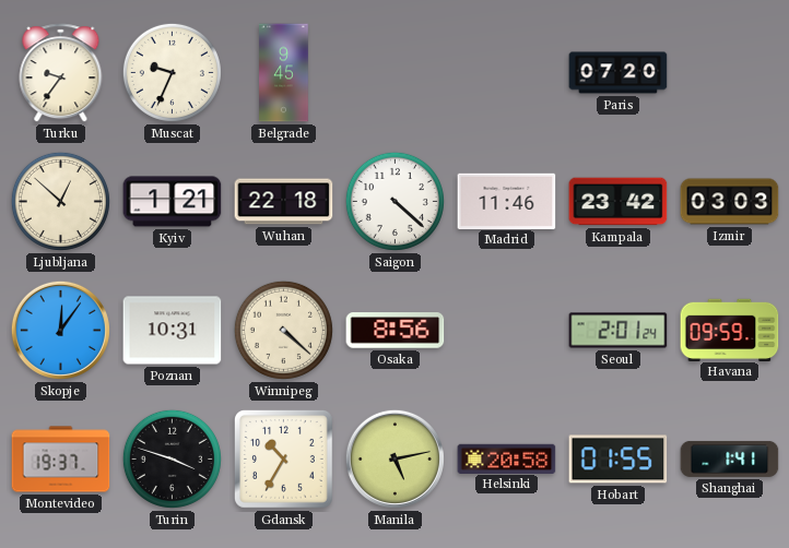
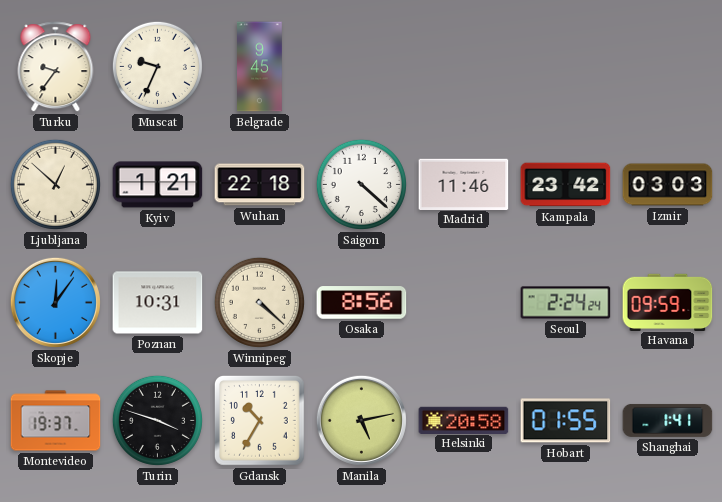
Paris: 07:20 -> none
Seoul: 2:01 -> 2:24
